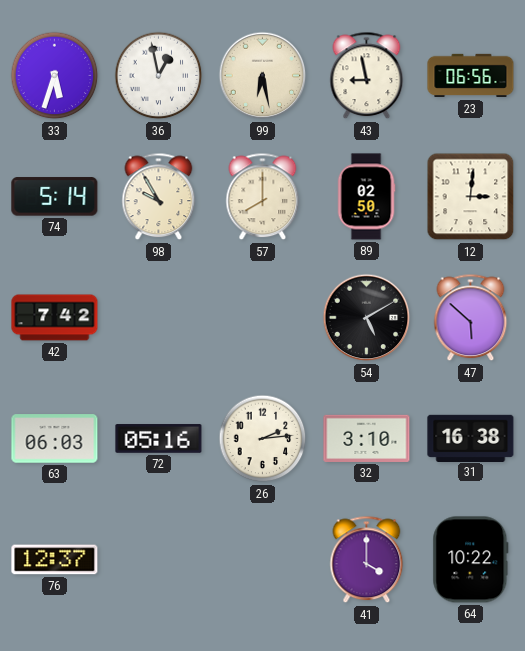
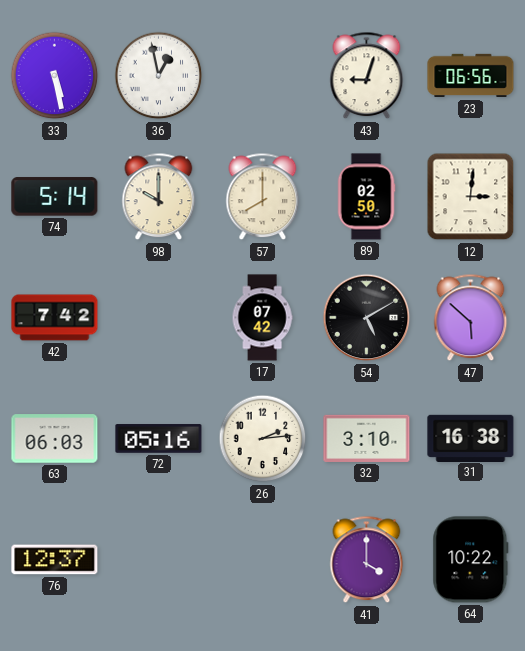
33: 5:33 -> 5:28
99: 6:28 -> none
43: 8:58 -> 9:03
98: 9:55 -> 10:00
17: none -> 07:42
